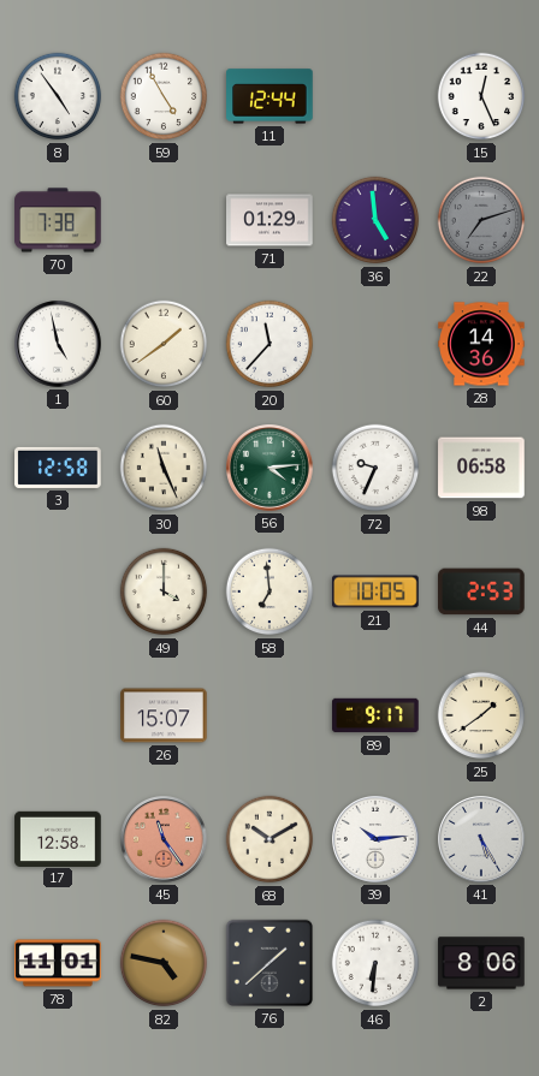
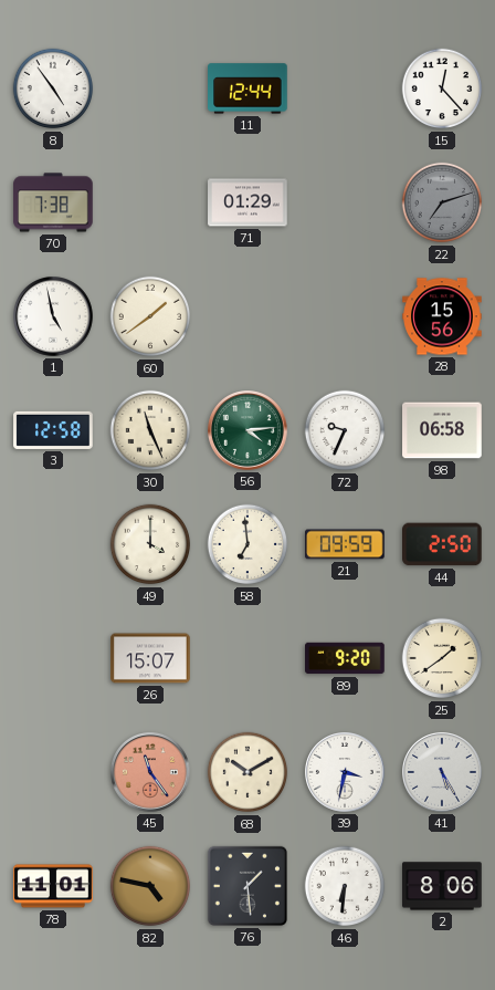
59: 4:55 -> none
15: 12:26 -> 12:23
36: 4:59 -> none
20: 11:37 -> none
28: 14:36 -> 15:56
21: 10:05 -> 09:59
44: 2:53 -> 2:50
89: 9:17 -> 9:20
17: 12:58 -> none
39: 10:14 -> 3:32
76: 1:38 -> 1:29
